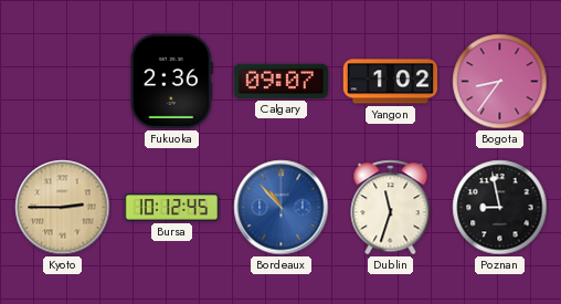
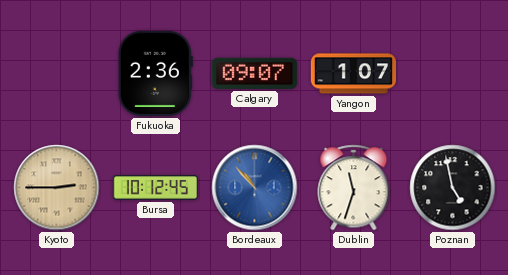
Yangon: 1:02 -> 1:07
Bogota: 8:36 -> none
Poznan: 8:58 -> 4:58
